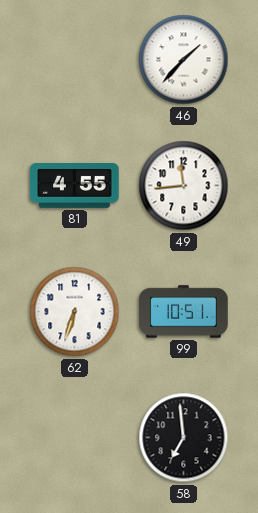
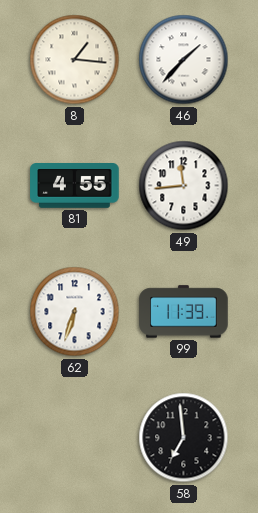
8: none -> 1:16
99: 10:51 -> 11:39
